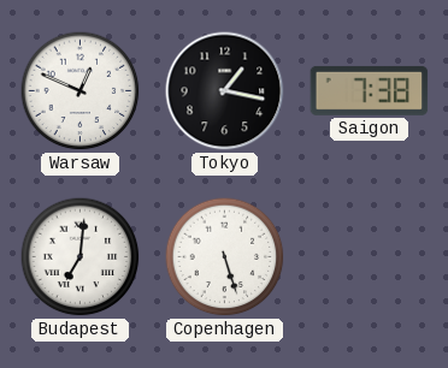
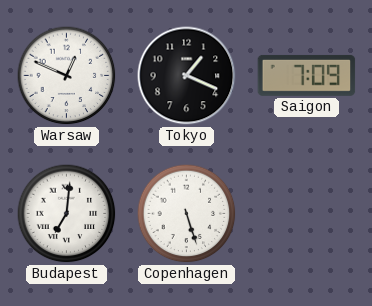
Tokyo: 1:17 -> 1:19
Saigon: 7:38 -> 7:09
